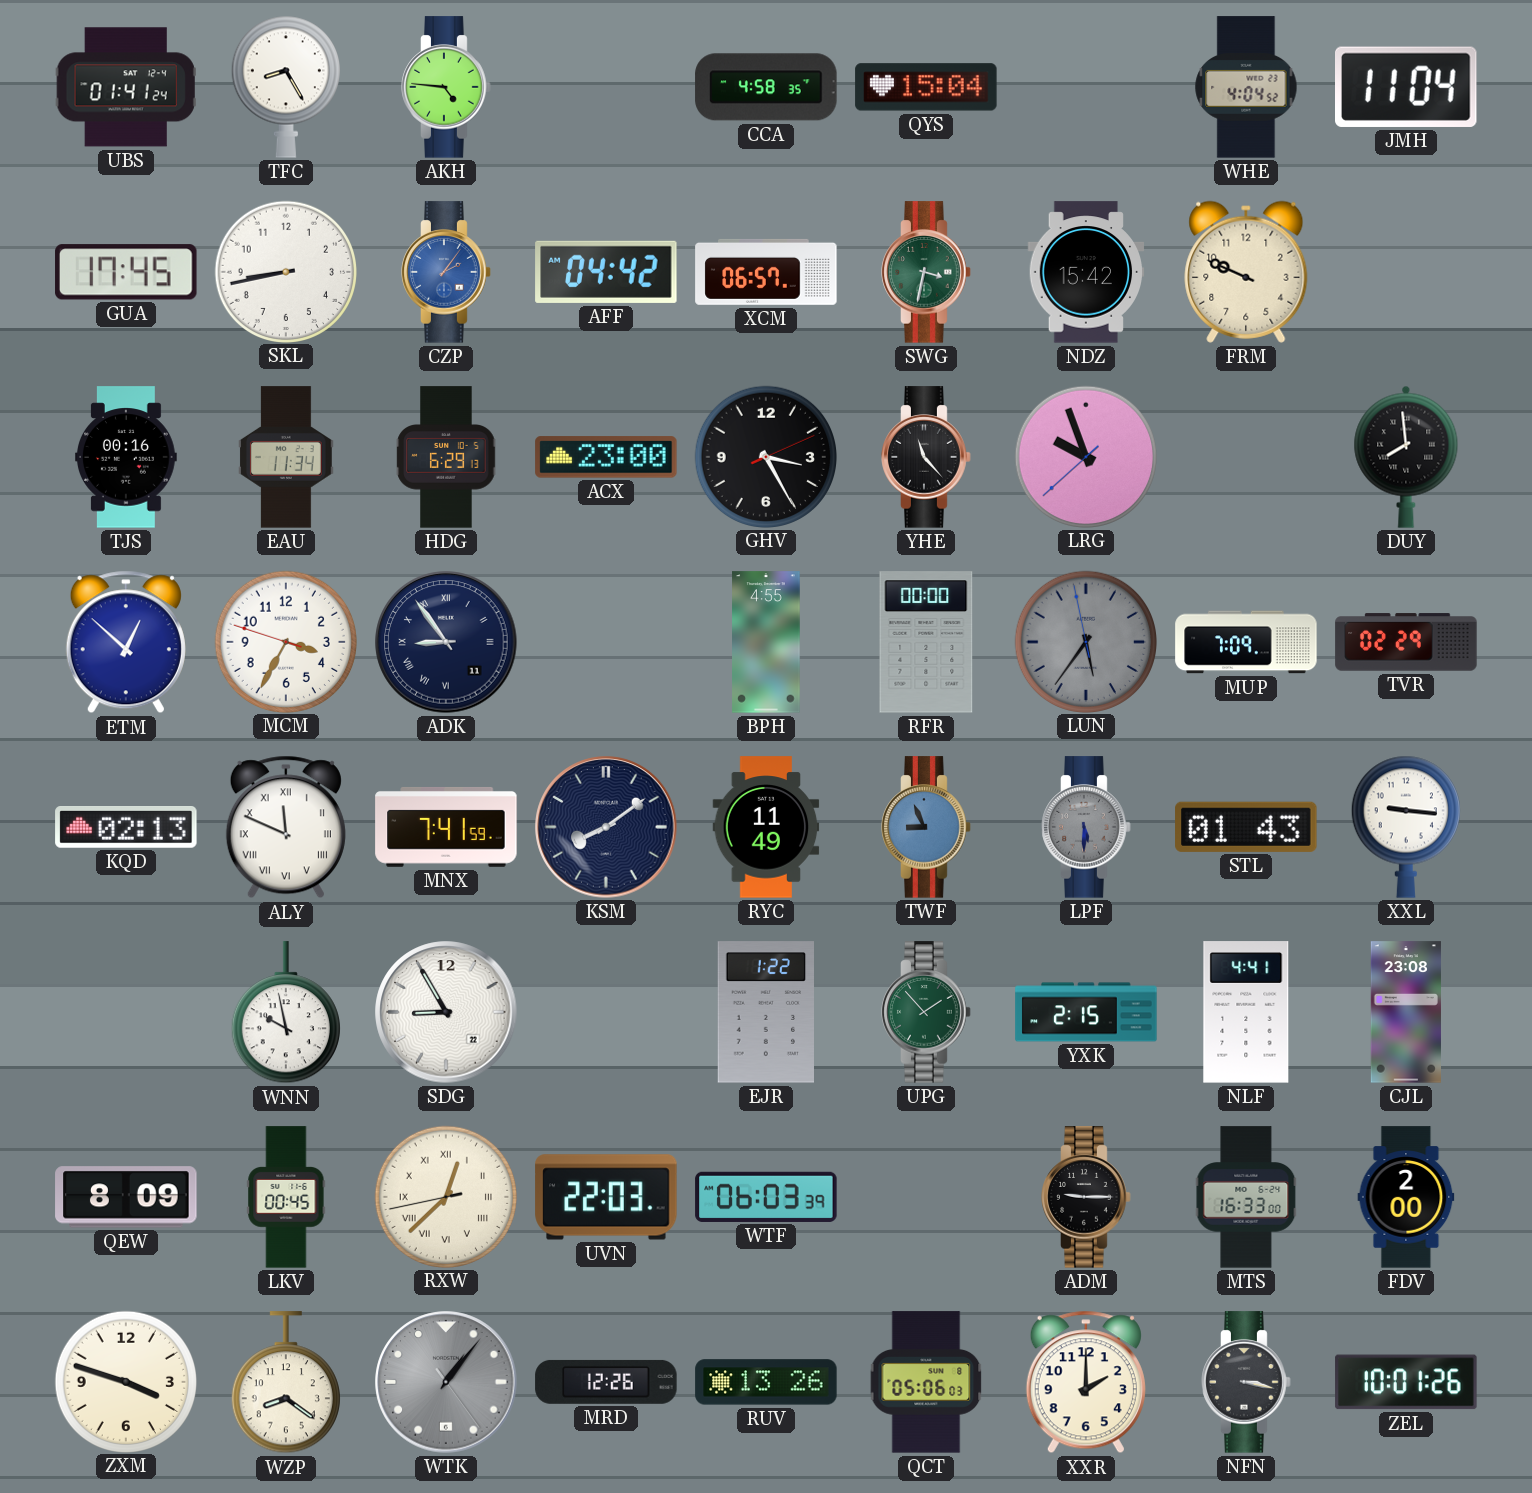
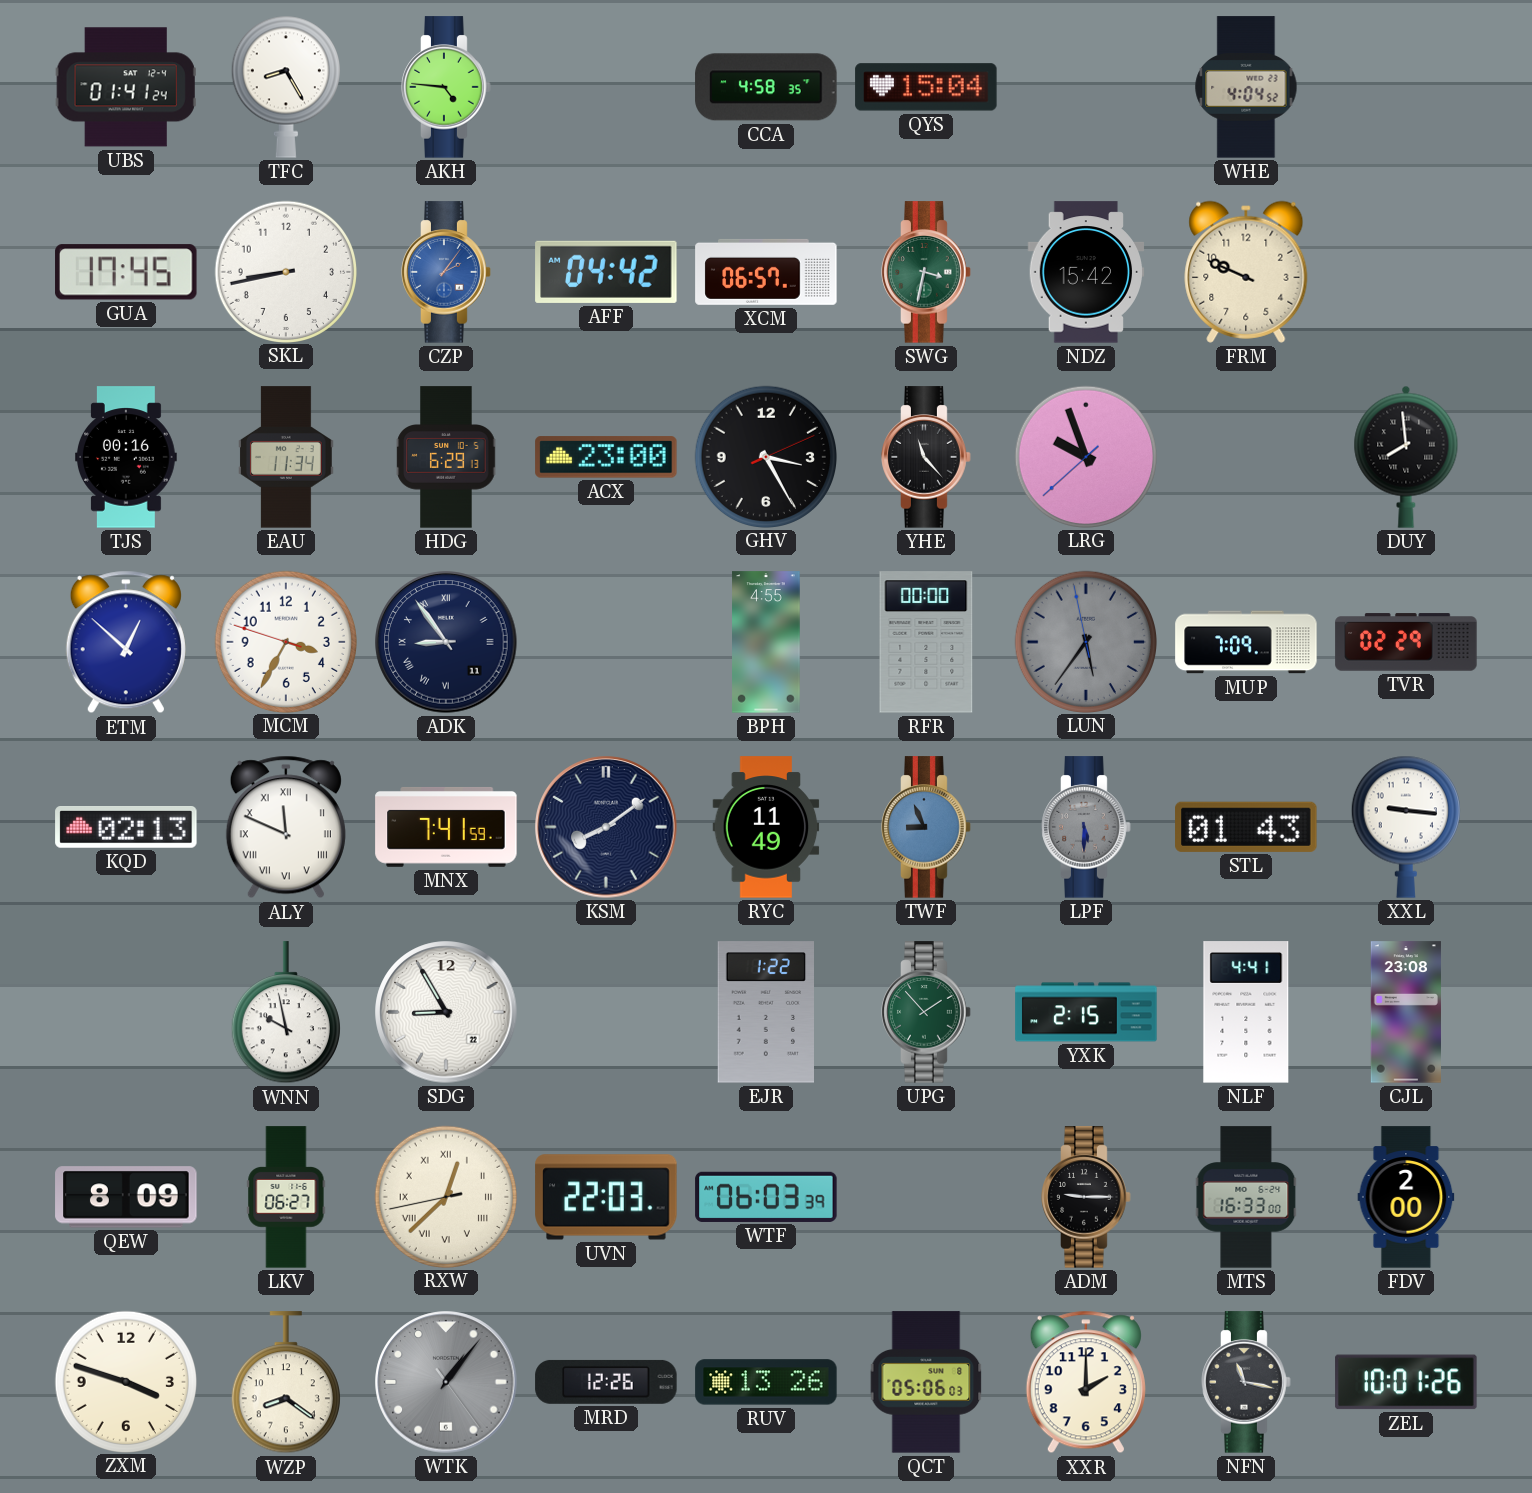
JMH: 11:04 -> none
LKV: 00:45 -> 06:27
NFN: 3:17 -> 11:17
